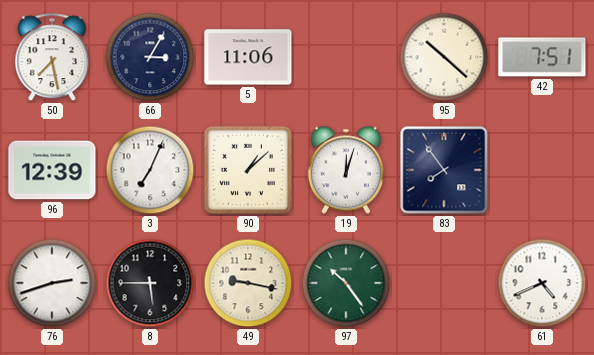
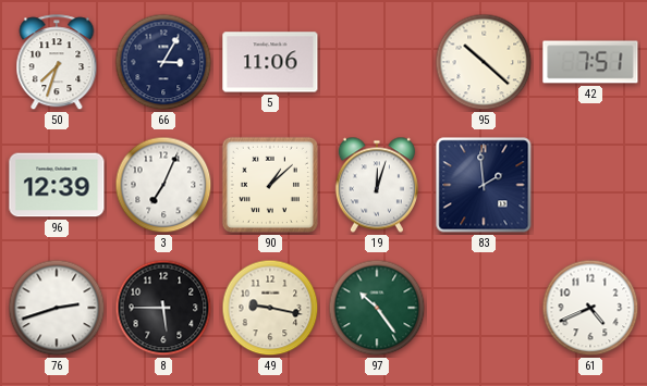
50: 7:28 -> 7:33
83: 7:54 -> 1:59
